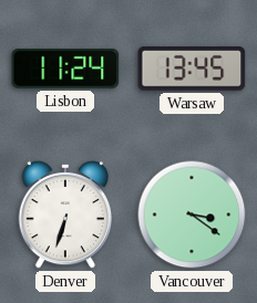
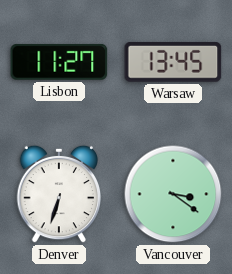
Lisbon: 11:24 -> 11:27
